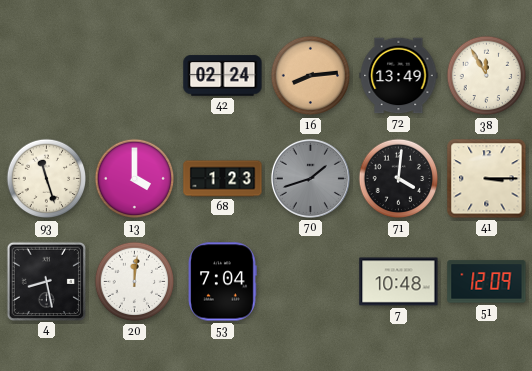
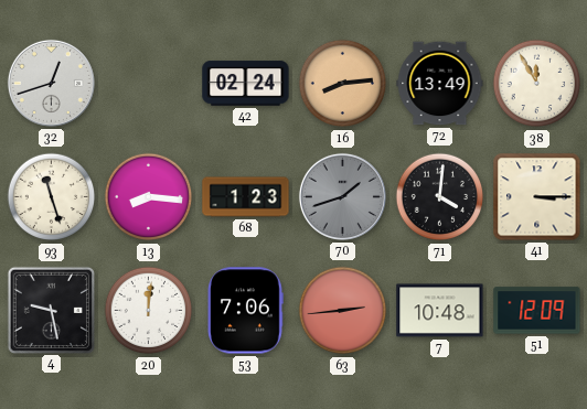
32: none -> 12:42
13: 4:00 -> 8:16
4: 8:28 -> 9:28
53: 7:04 -> 7:06
63: none -> 2:44
